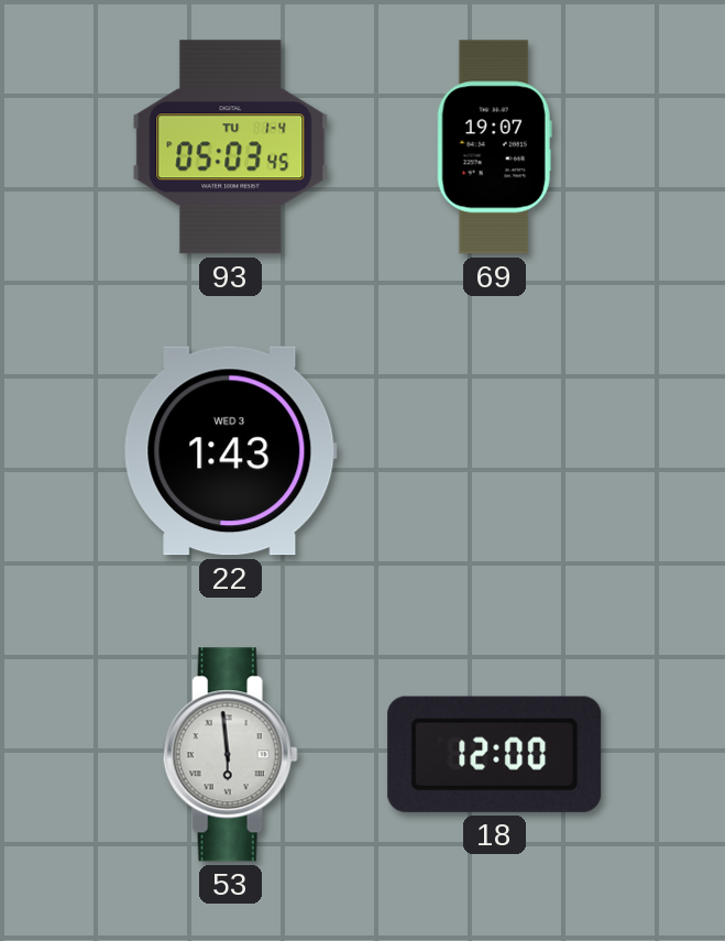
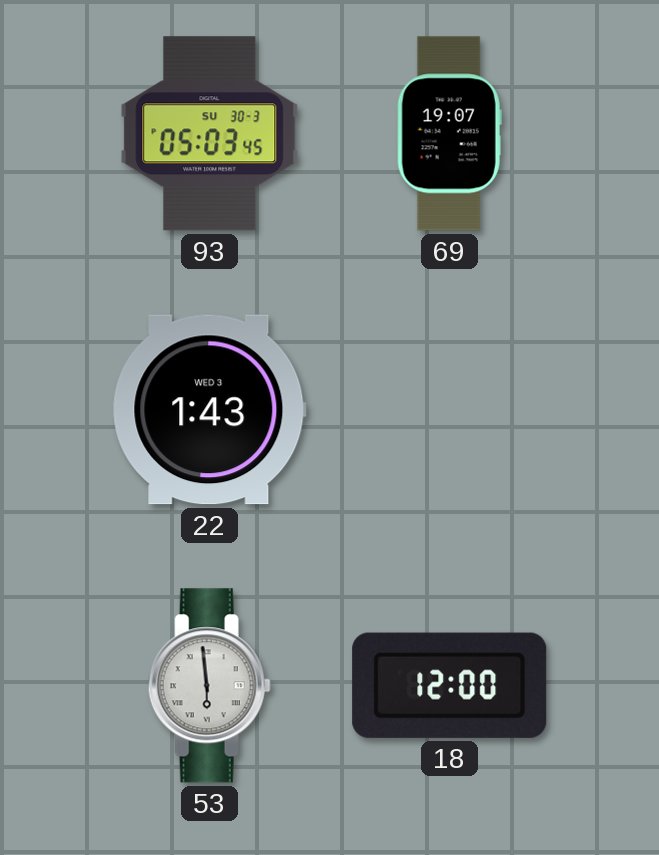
93 date: TU 1-4 -> SU 30-3
